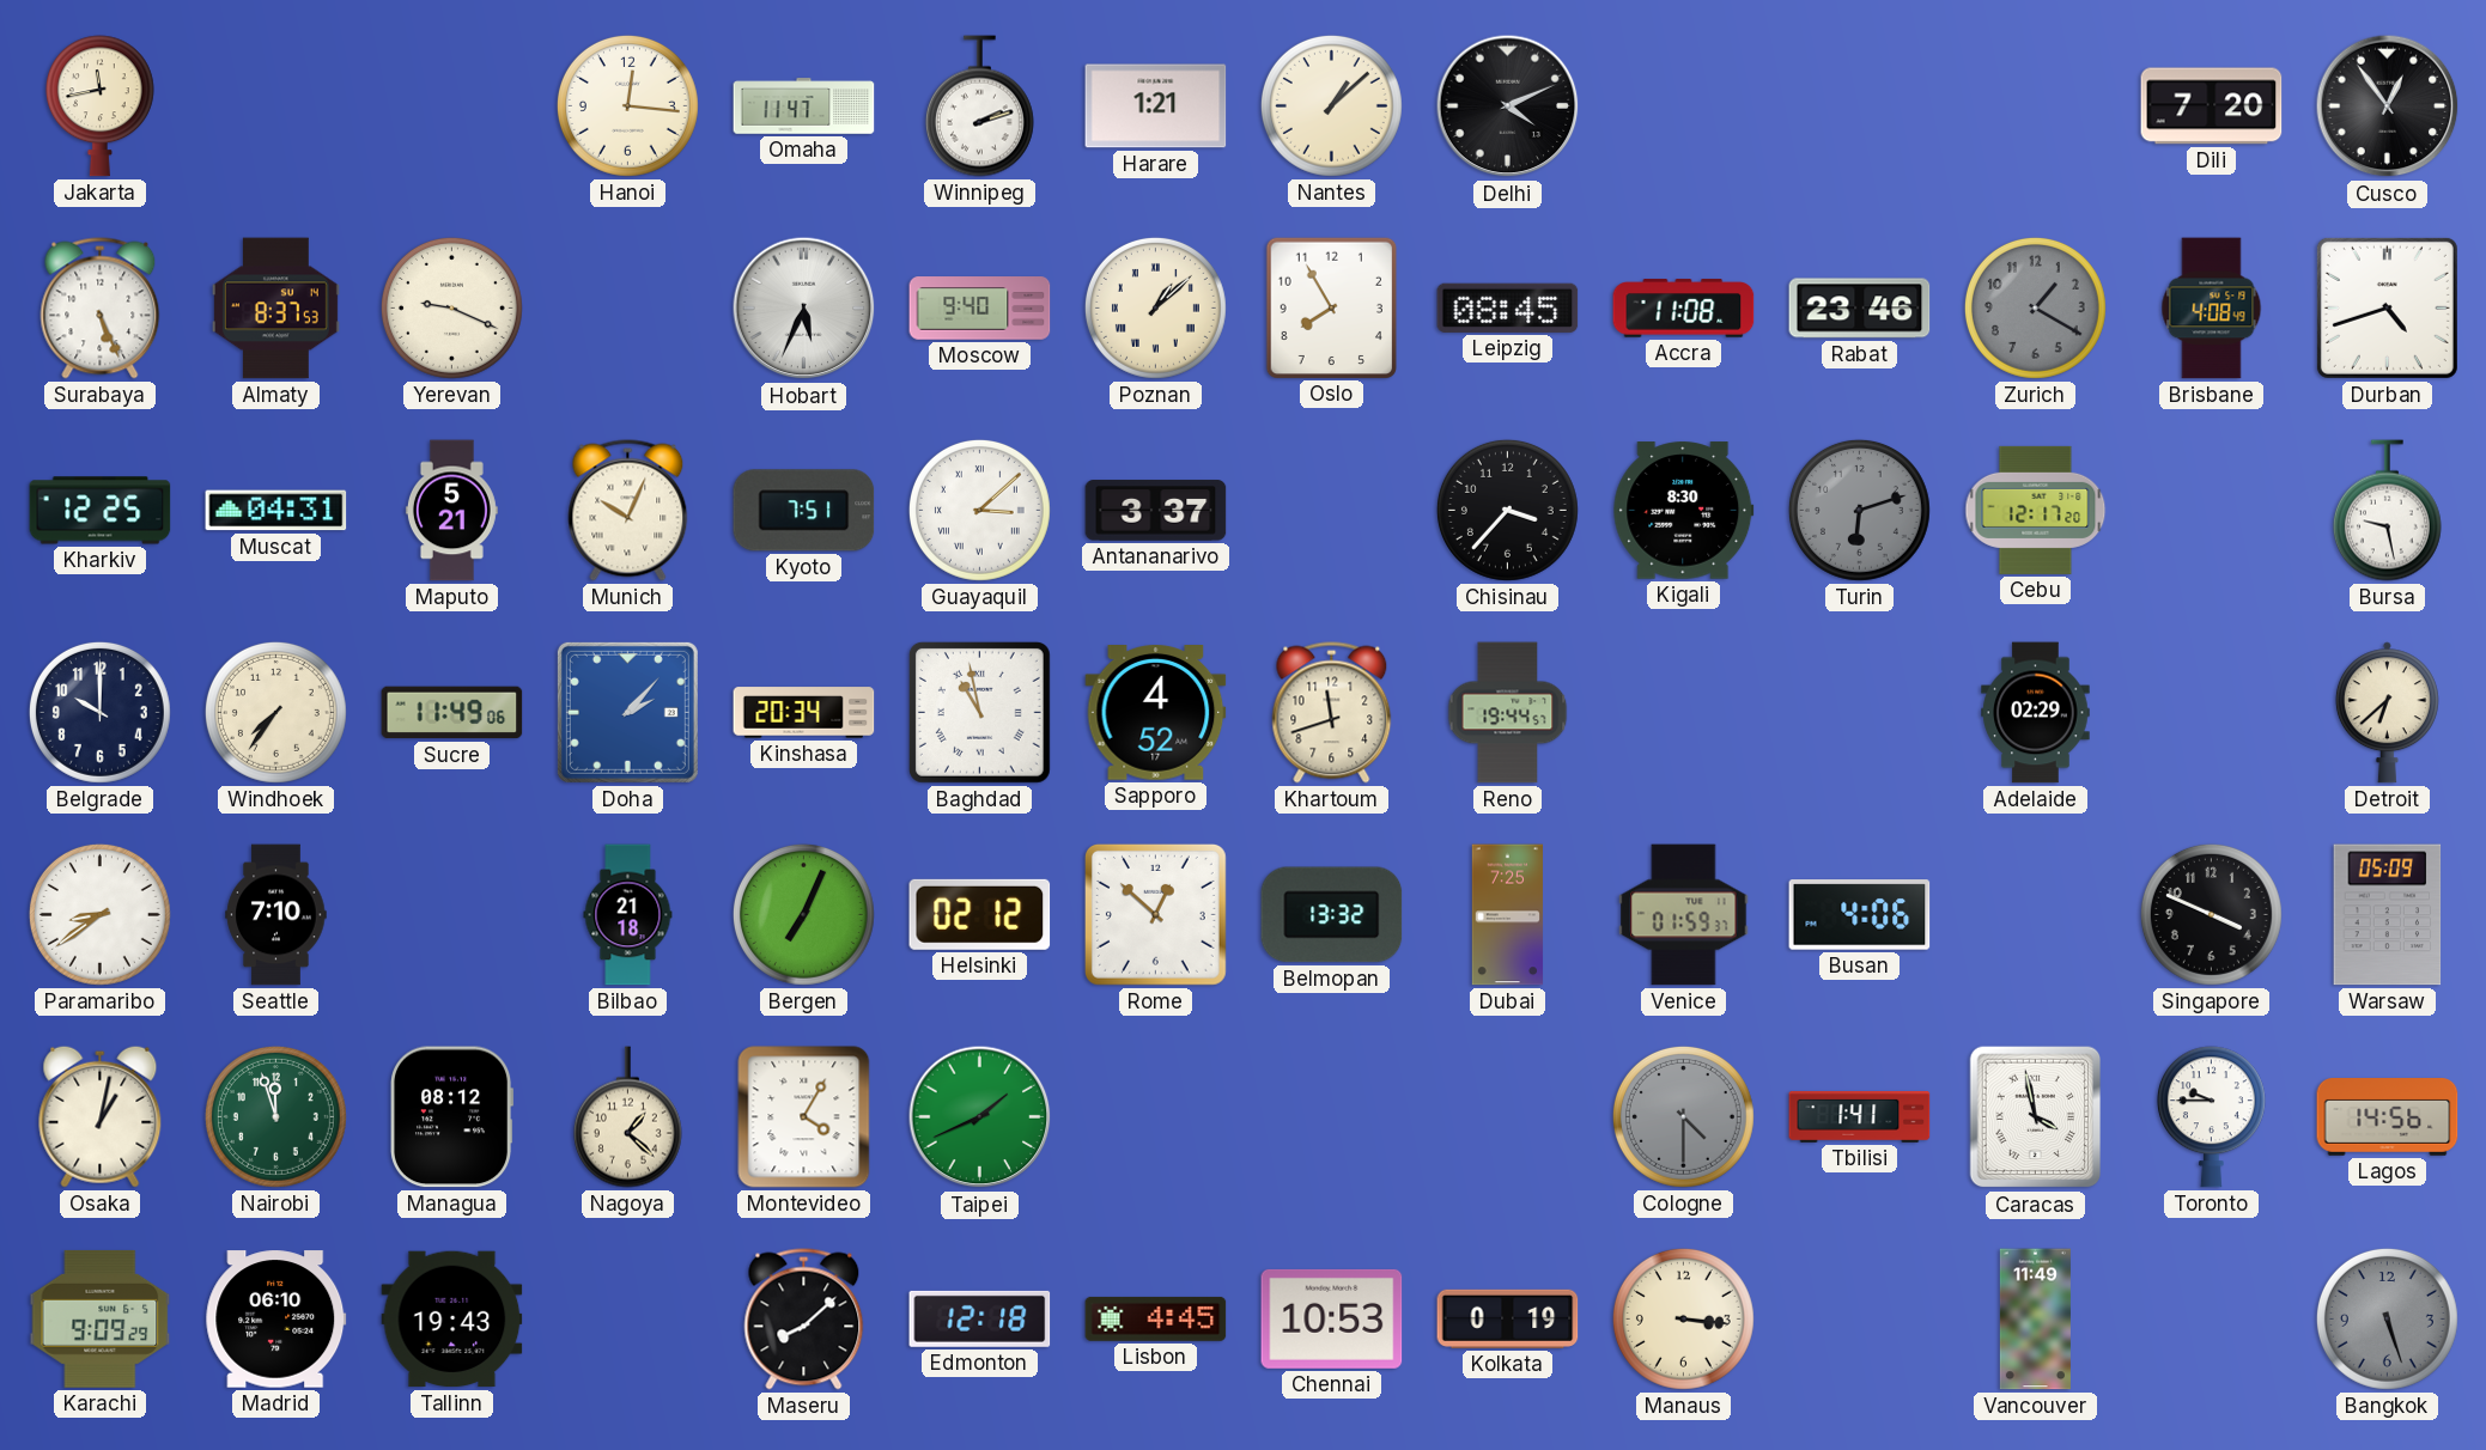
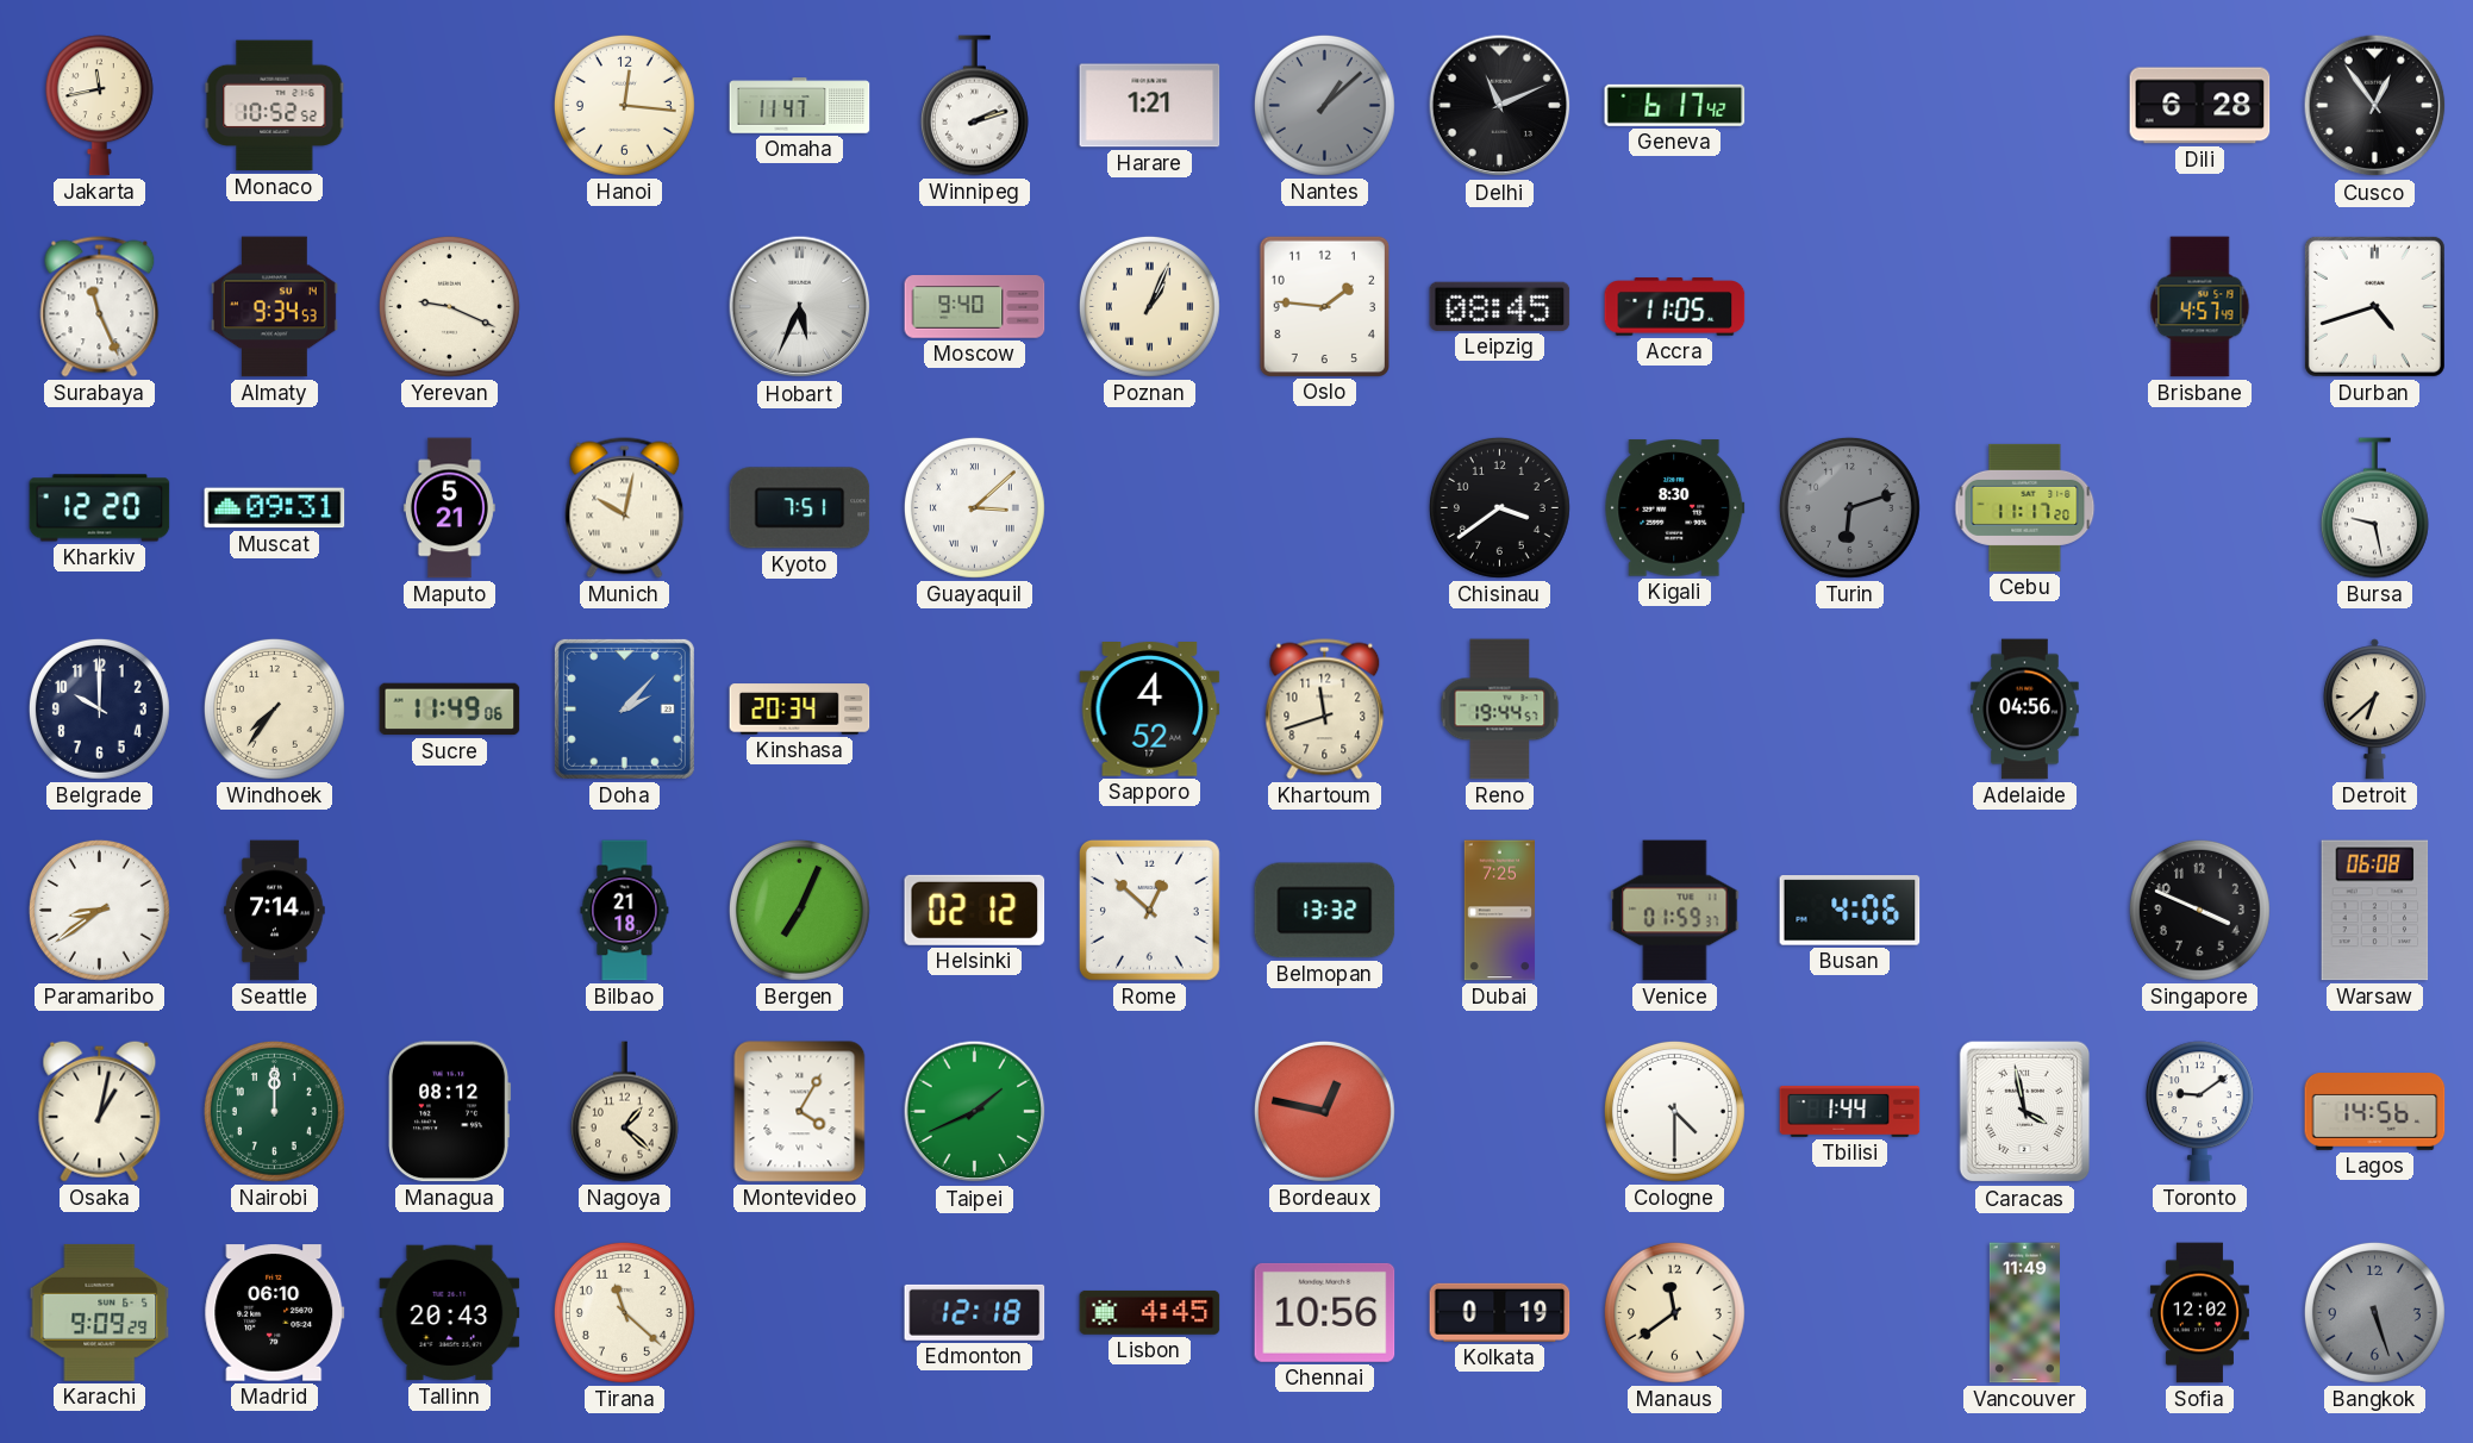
Monaco: none -> 10:52
Nantes dial: cream -> grey
Delhi: 4:11 -> 11:11
Geneva: none -> 6:17
Dili: 7:20 -> 6:28
Surabaya: 5:26 -> 11:26
Almaty: 8:37 -> 9:34
Poznan: 1:08 -> 1:04
Oslo: 7:55 -> 1:46
Accra: 11:08 -> 11:05
Rabat: 23:46 -> none
Zurich: 1:20 -> none
Brisbane: 4:08 -> 4:57
Kharkiv: 12:25 -> 12:20
Muscat: 04:31 -> 09:31
Munich: 10:04 -> 10:02
Antananarivo: 3:37 -> none
Chisinau: 3:37 -> 3:39
Cebu: 12:17 -> 11:17
Baghdad: 10:58 -> none
Adelaide: 02:29 -> 04:56
Seattle: 7:10 -> 7:14
Warsaw: 05:09 -> 06:08
Nairobi: 11:57 -> 12:00
Bordeaux: none -> 12:47
Cologne dial: grey -> white
Tbilisi: 1:41 -> 1:44
Toronto: 9:45 -> 9:09
Tallinn: 19:43 -> 20:43
Tirana: none -> 11:22
Maseru: 8:08 -> none
Chennai: 10:53 -> 10:56
Manaus: 3:16 -> 11:39
Sofia: none -> 12:02
